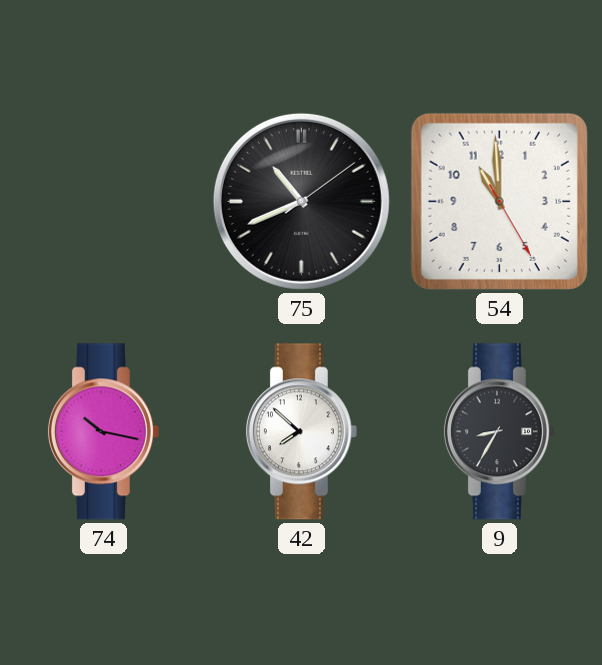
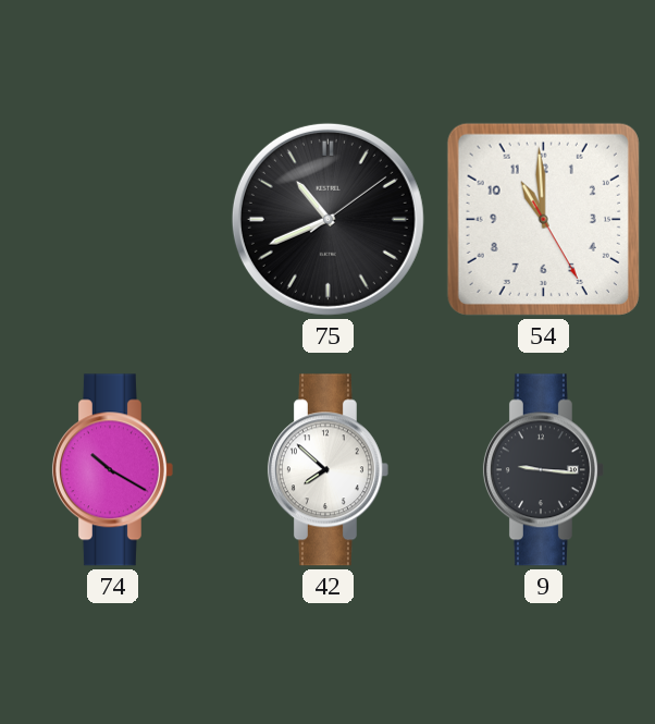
74: 10:17 -> 10:20
9: 8:35 -> 9:16
